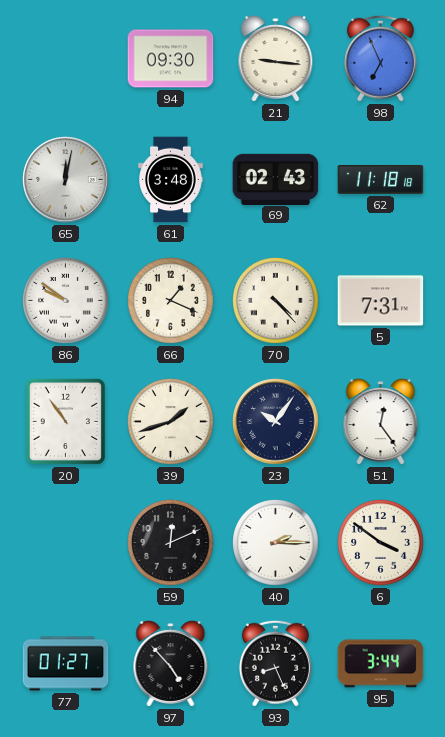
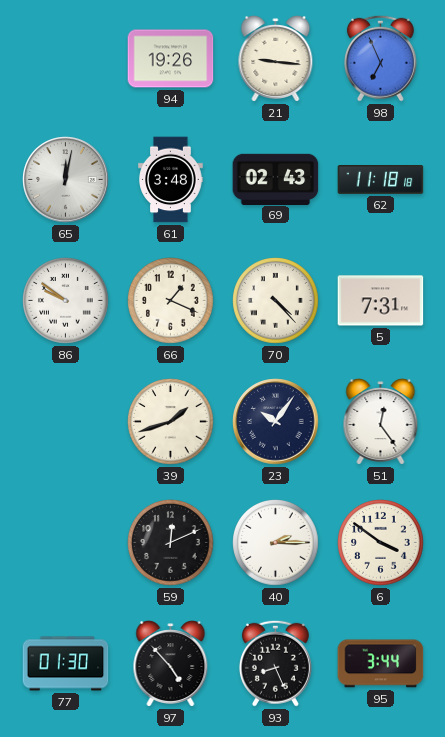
94: 09:30 -> 19:26
20: 10:54 -> none
77: 01:27 -> 01:30
